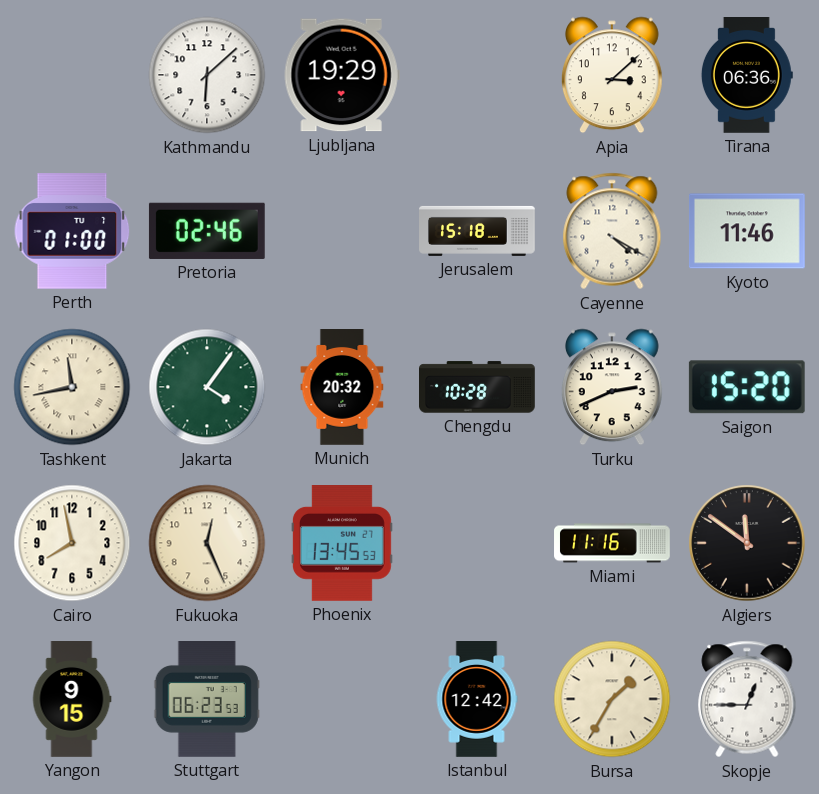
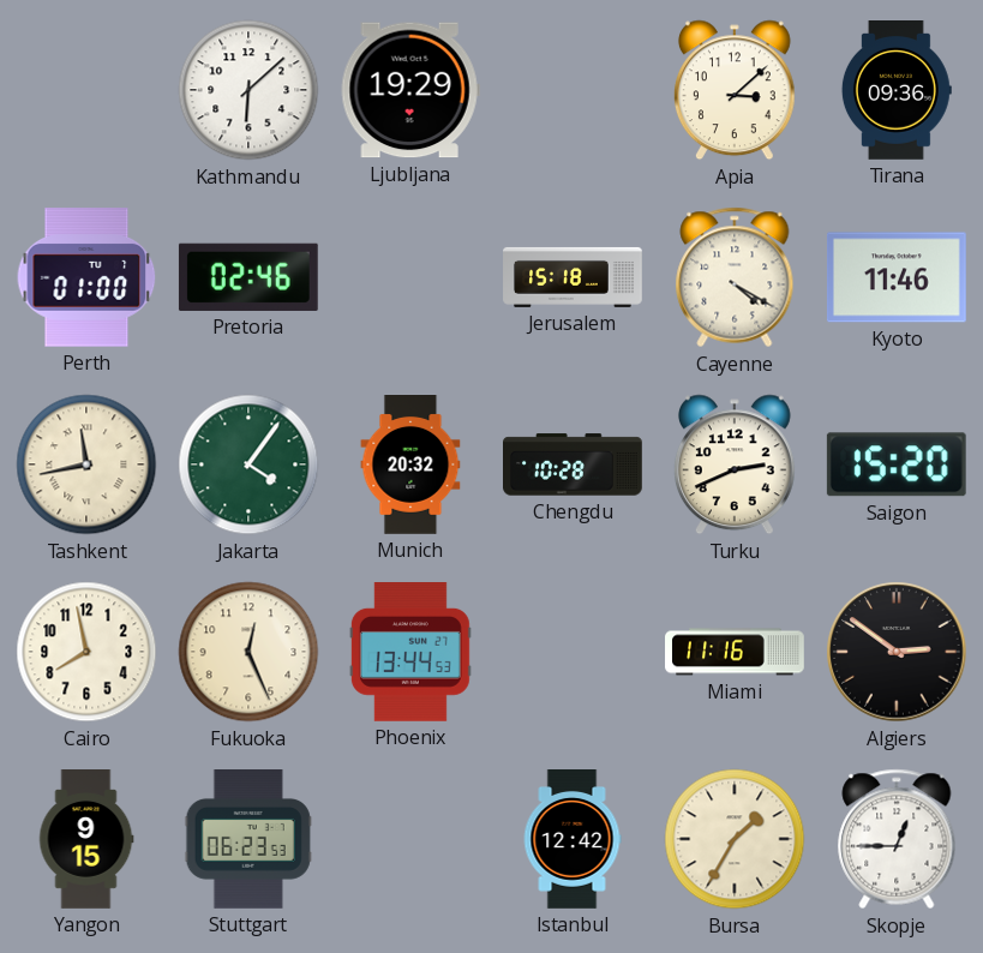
Tirana: 06:36 -> 09:36
Phoenix: 13:45 -> 13:44
Algiers: 11:51 -> 2:51
